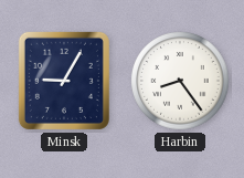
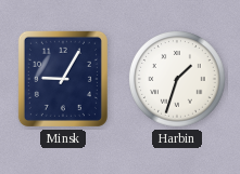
Harbin: 8:24 -> 1:33
